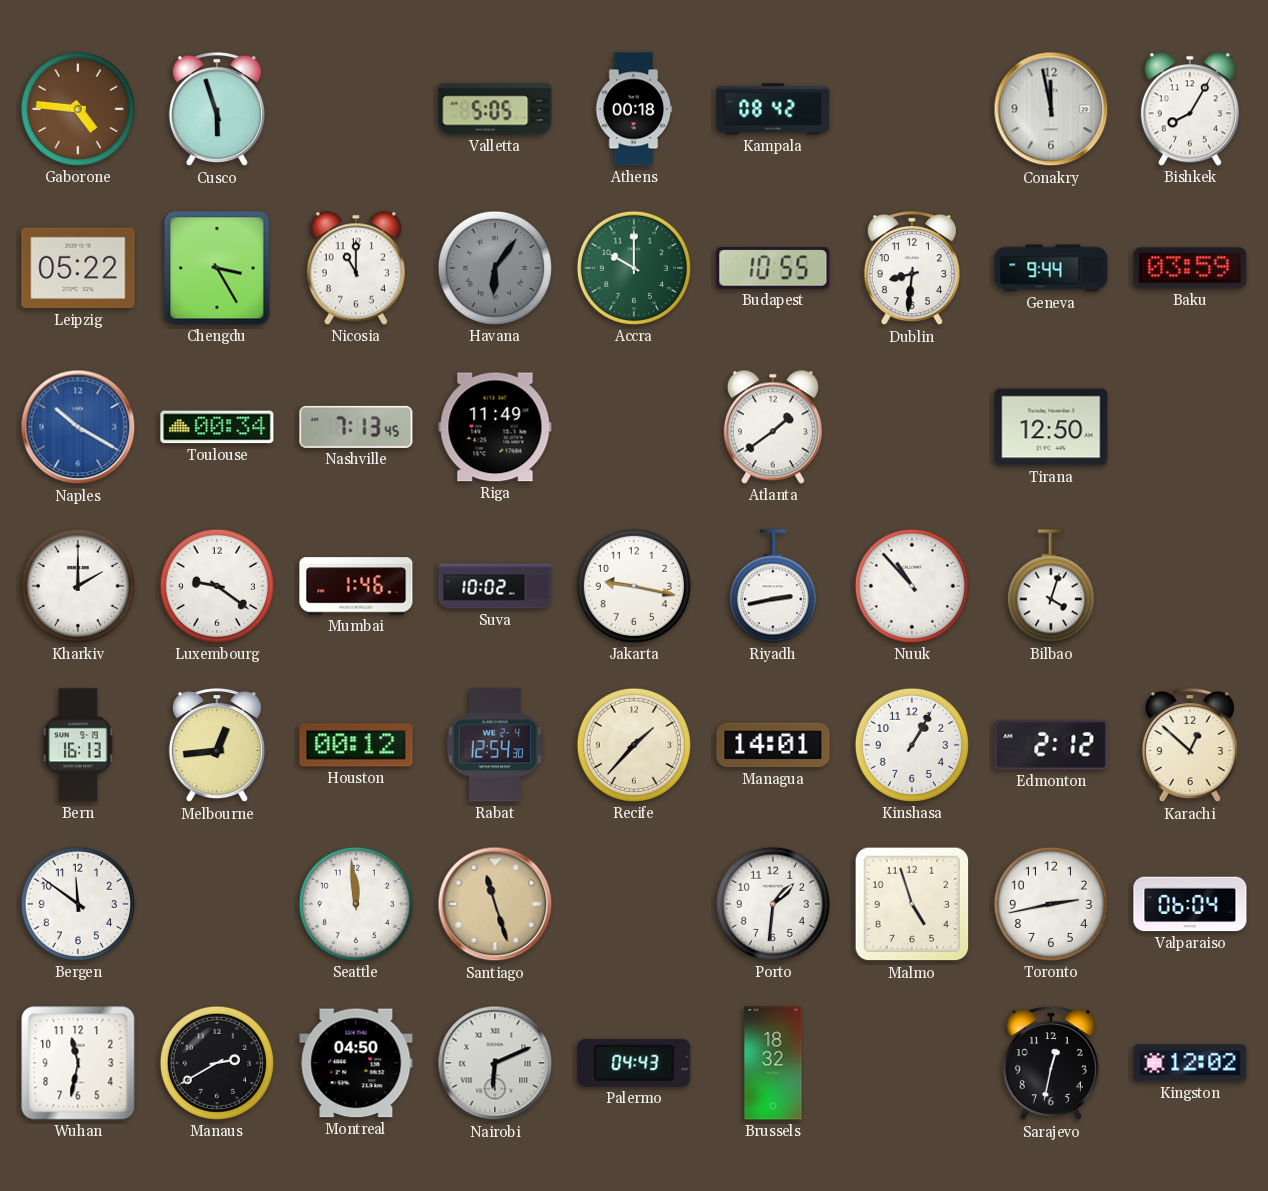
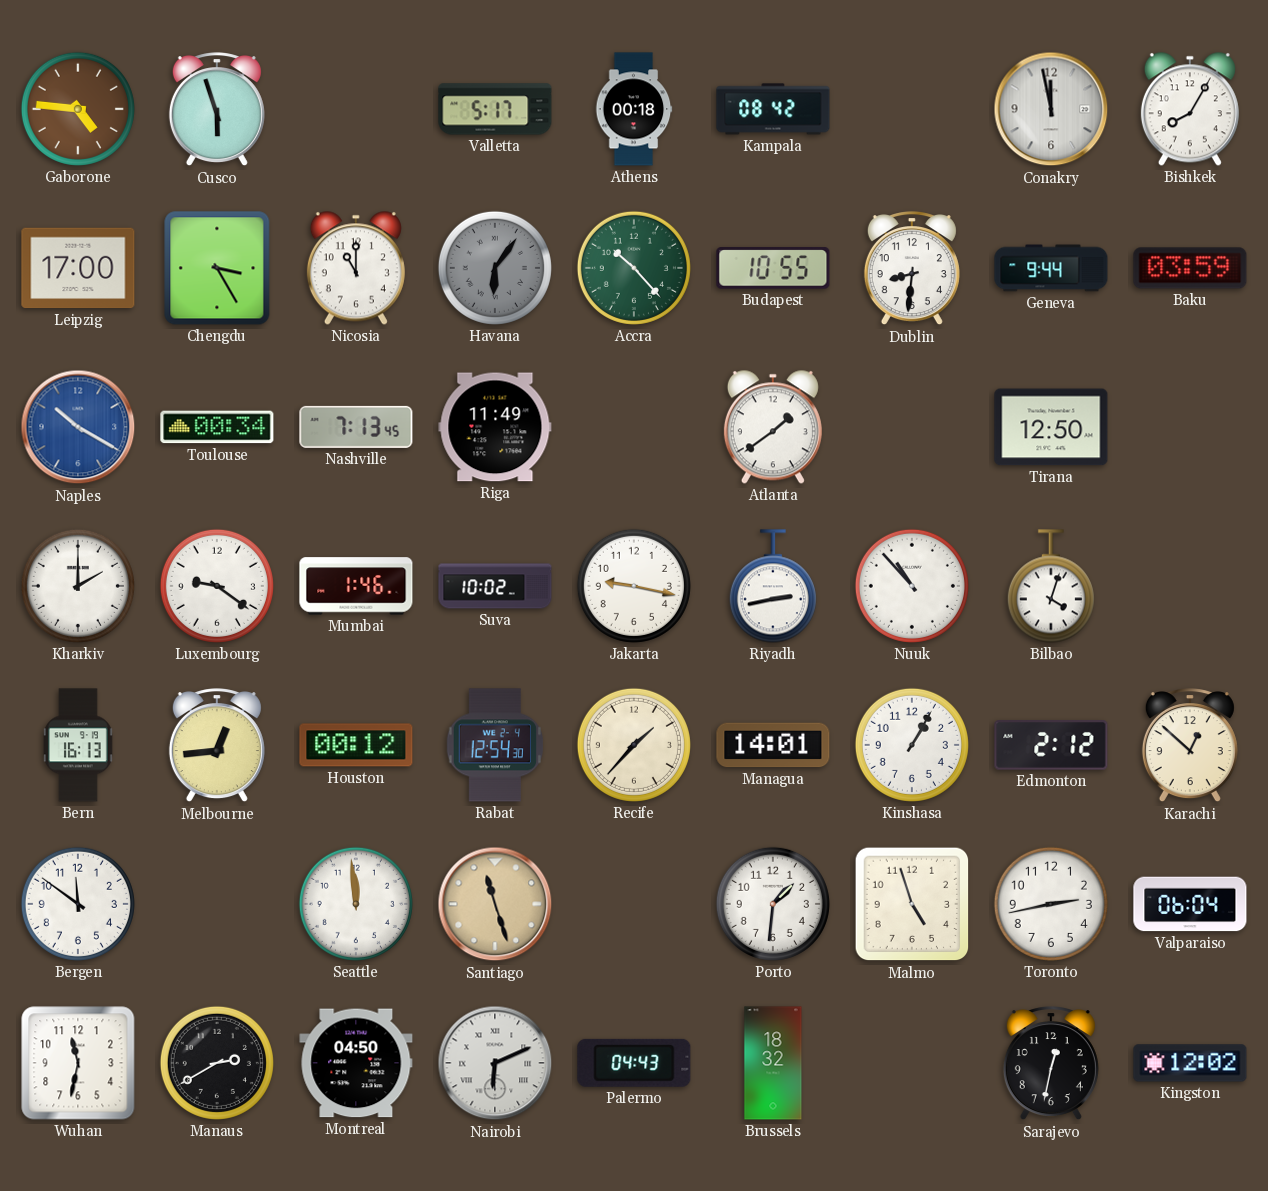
Valletta: 5:05 -> 5:17
Leipzig: 05:22 -> 17:00
Accra: 10:00 -> 10:23
